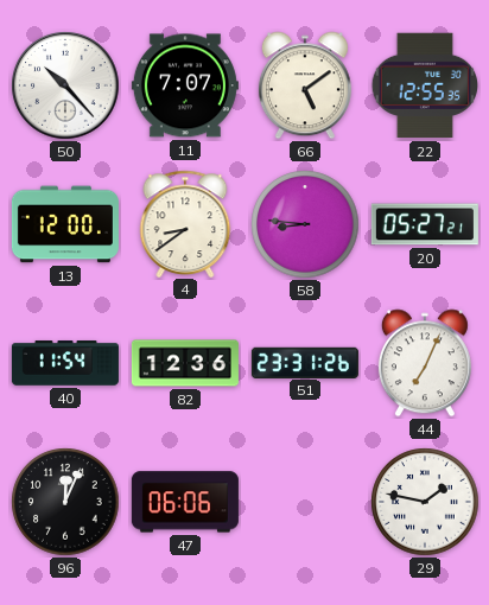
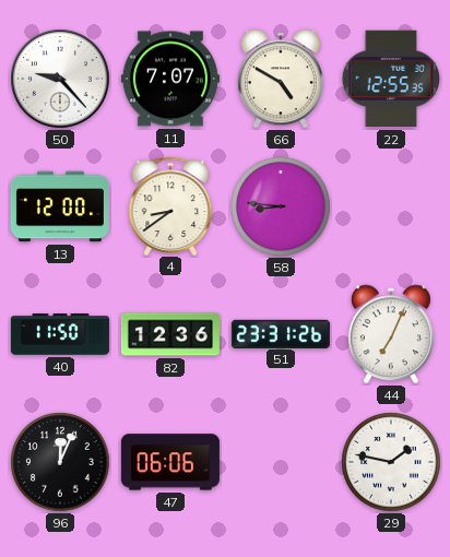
50: 10:23 -> 9:23
66: 5:09 -> 4:50
20: 05:27 -> none
40: 11:54 -> 11:50
